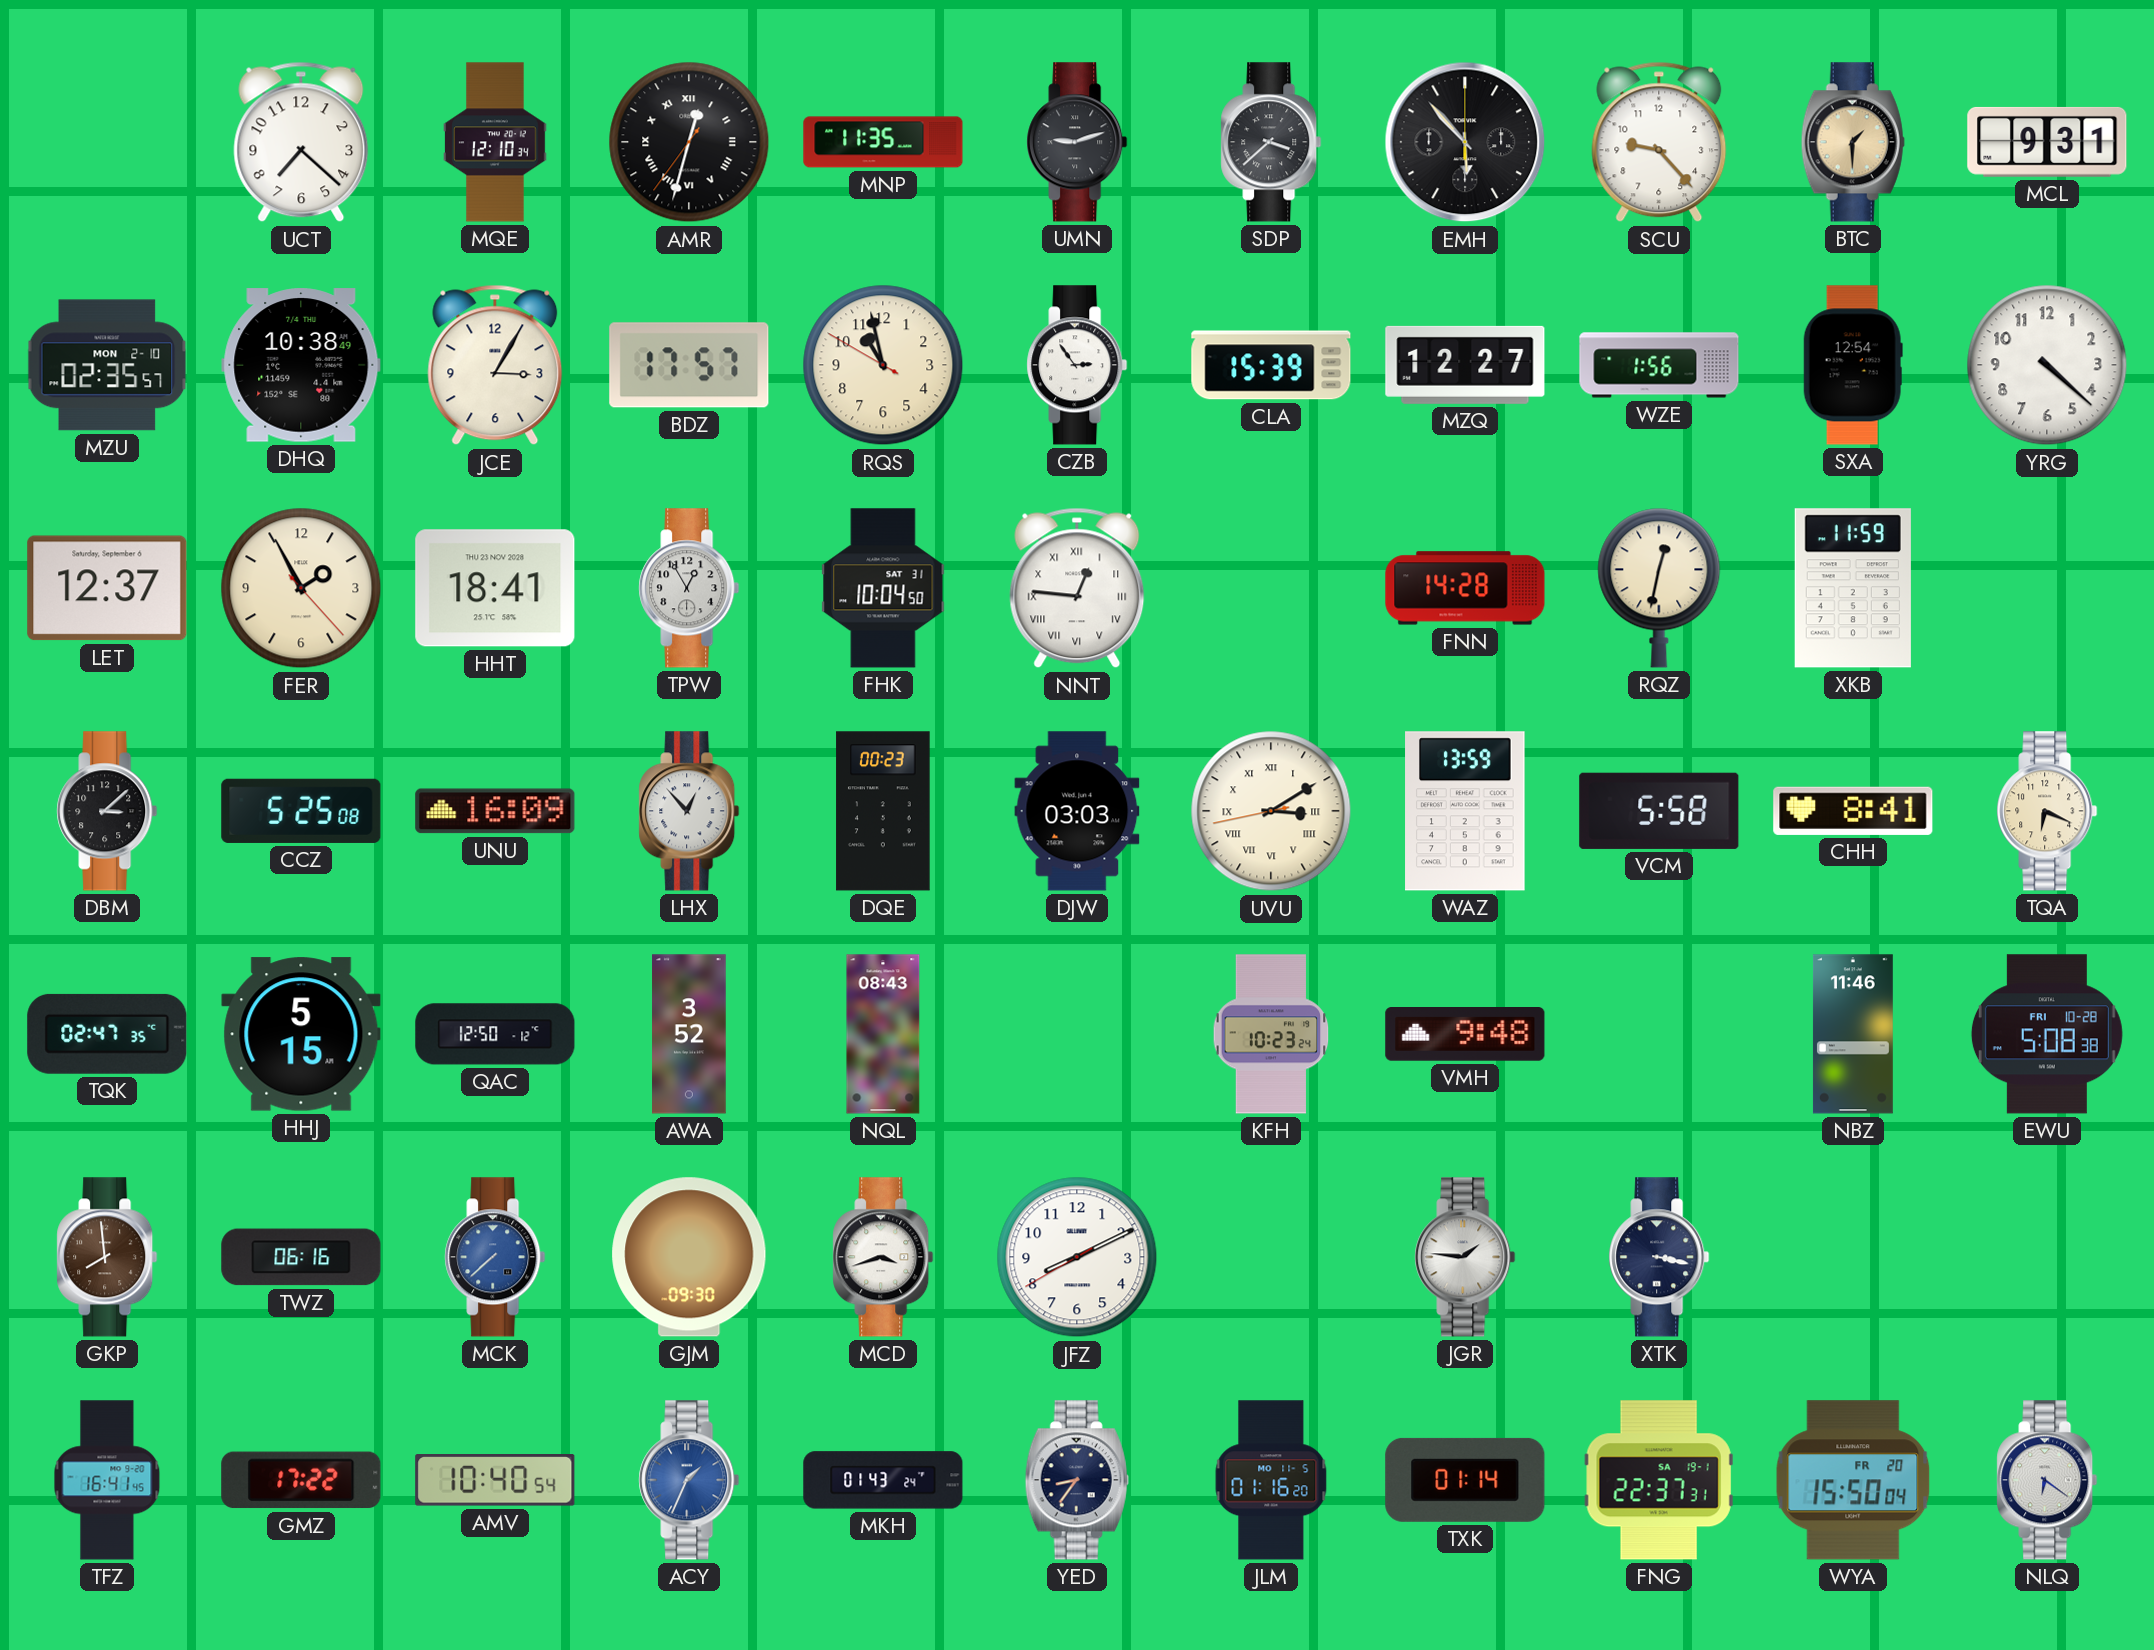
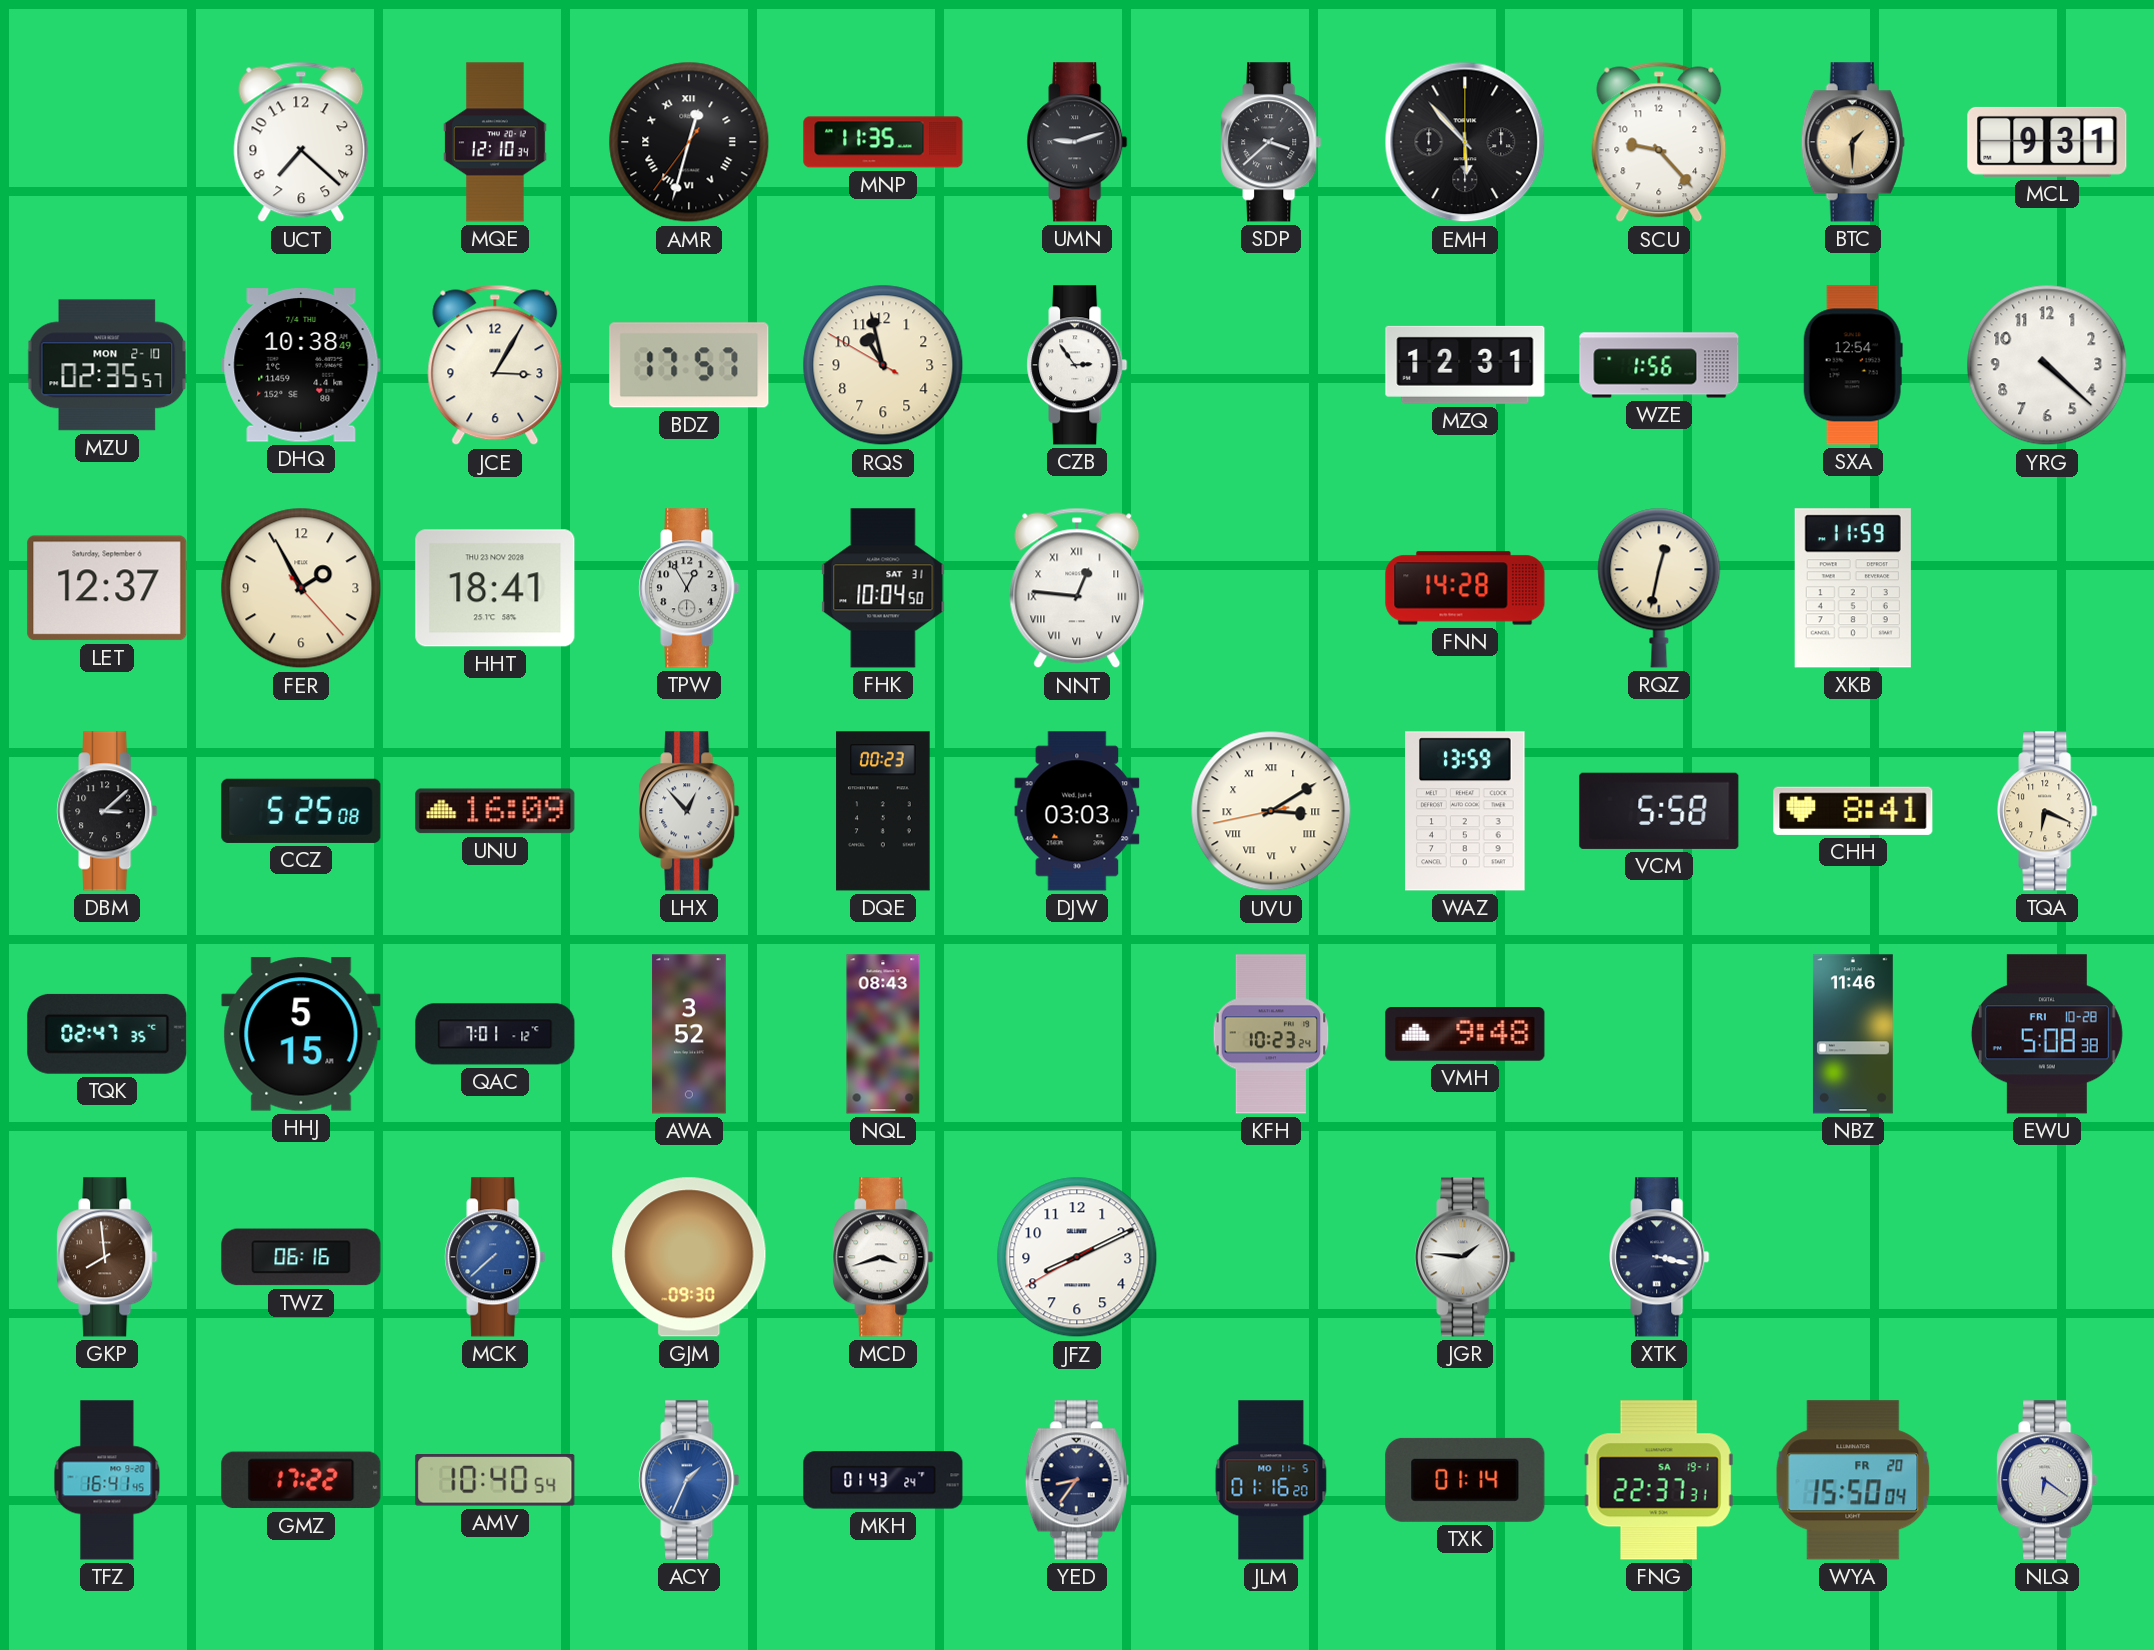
CLA: 15:39 -> none
MZQ: 12:27 -> 12:31
QAC: 12:50 -> 7:01
